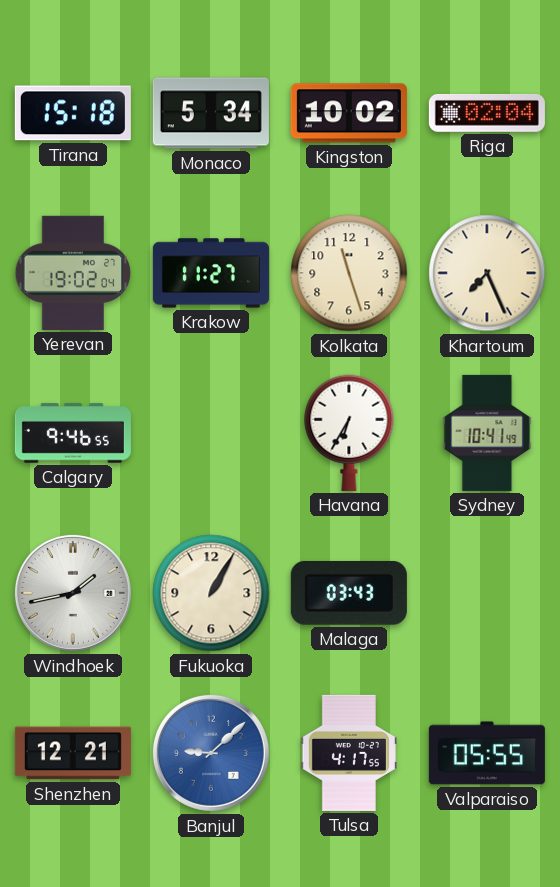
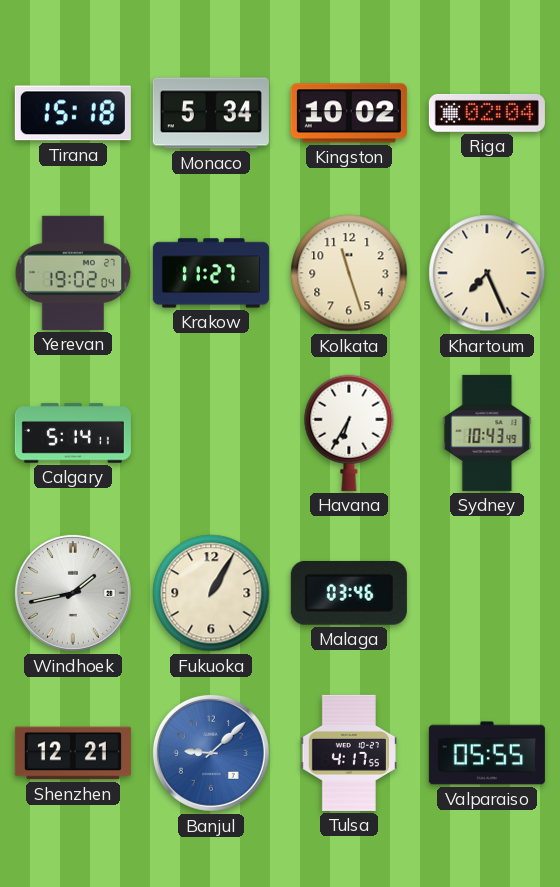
Calgary: 9:46 -> 5:14
Sydney: 10:41 -> 10:43
Malaga: 03:43 -> 03:46
